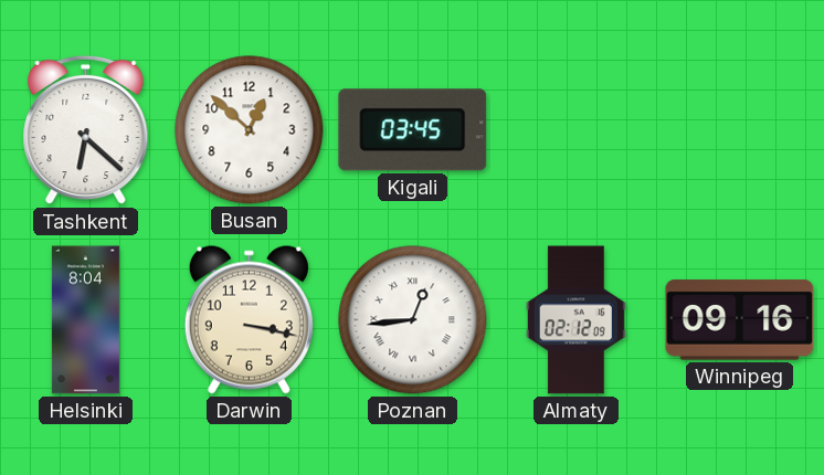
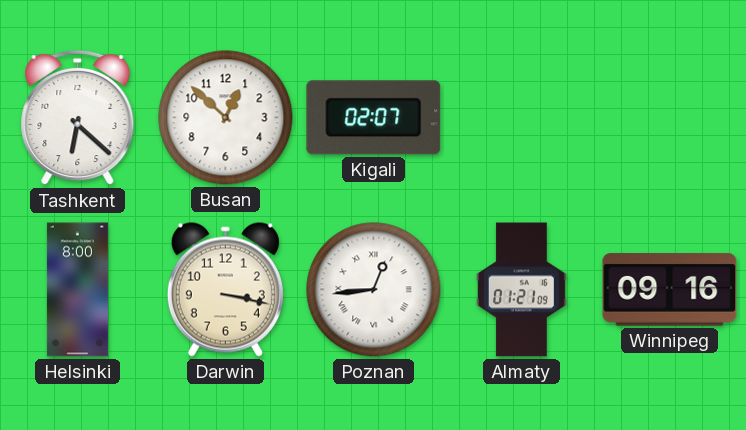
Kigali: 03:45 -> 02:07
Helsinki: 8:04 -> 8:00
Almaty: 02:12 -> 01:21
